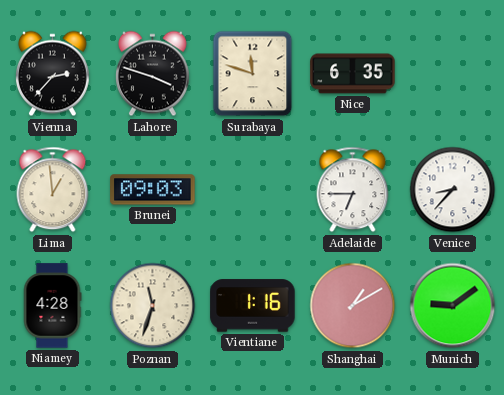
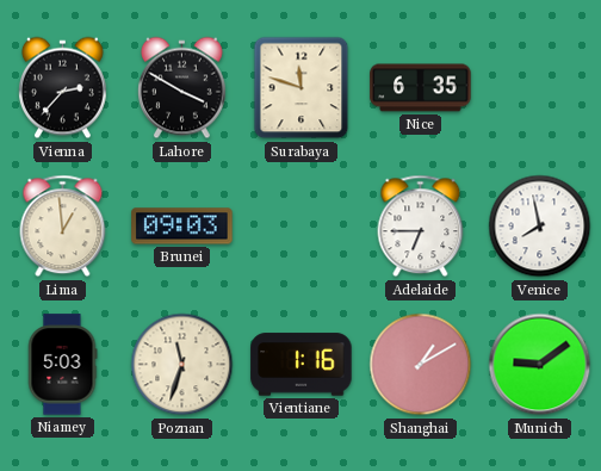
Lahore: 3:48 -> 3:50
Venice: 8:37 -> 7:58
Niamey: 4:28 -> 5:03
